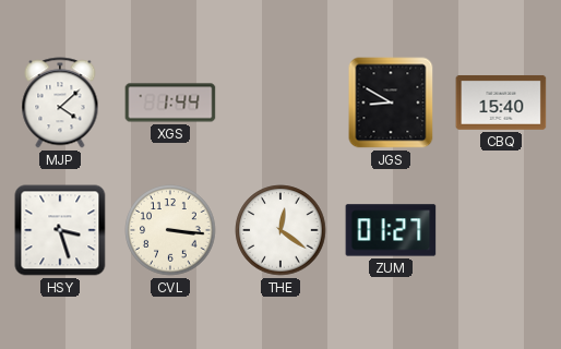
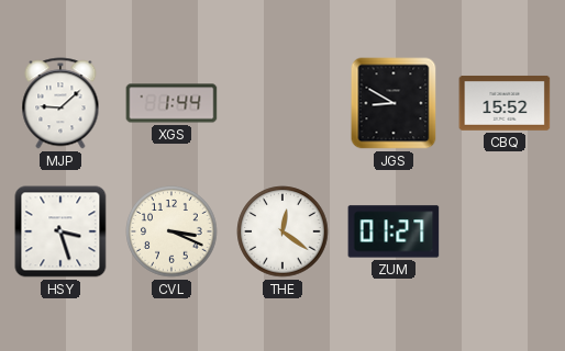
MJP: 4:08 -> 9:08
CBQ: 15:40 -> 15:52
CVL: 3:16 -> 3:19
